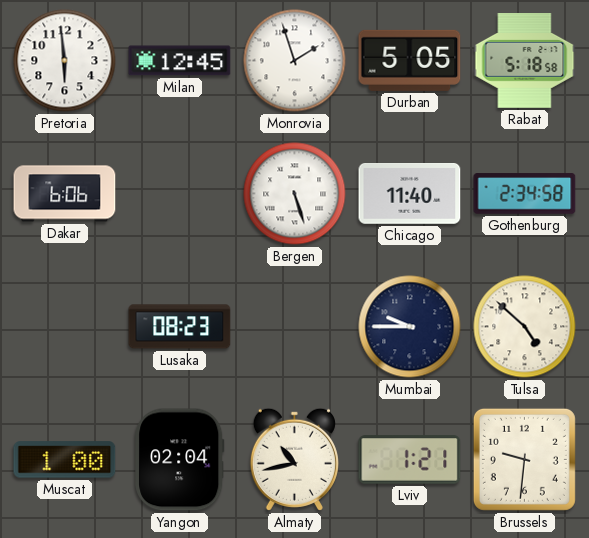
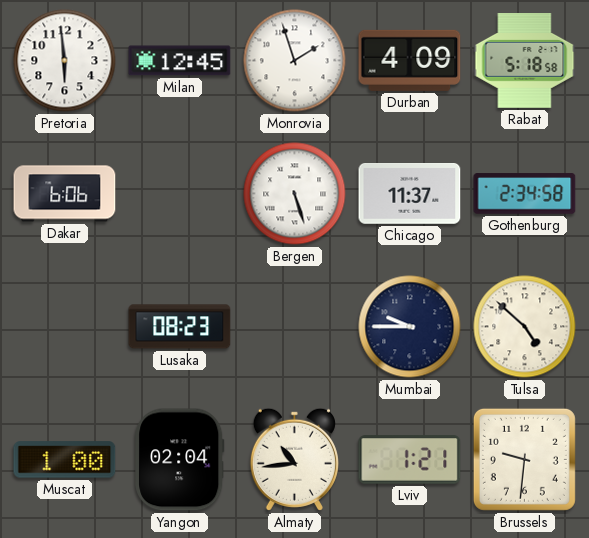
Durban: 5:05 -> 4:09
Chicago: 11:40 -> 11:37
Almaty: 10:43 -> 10:44
